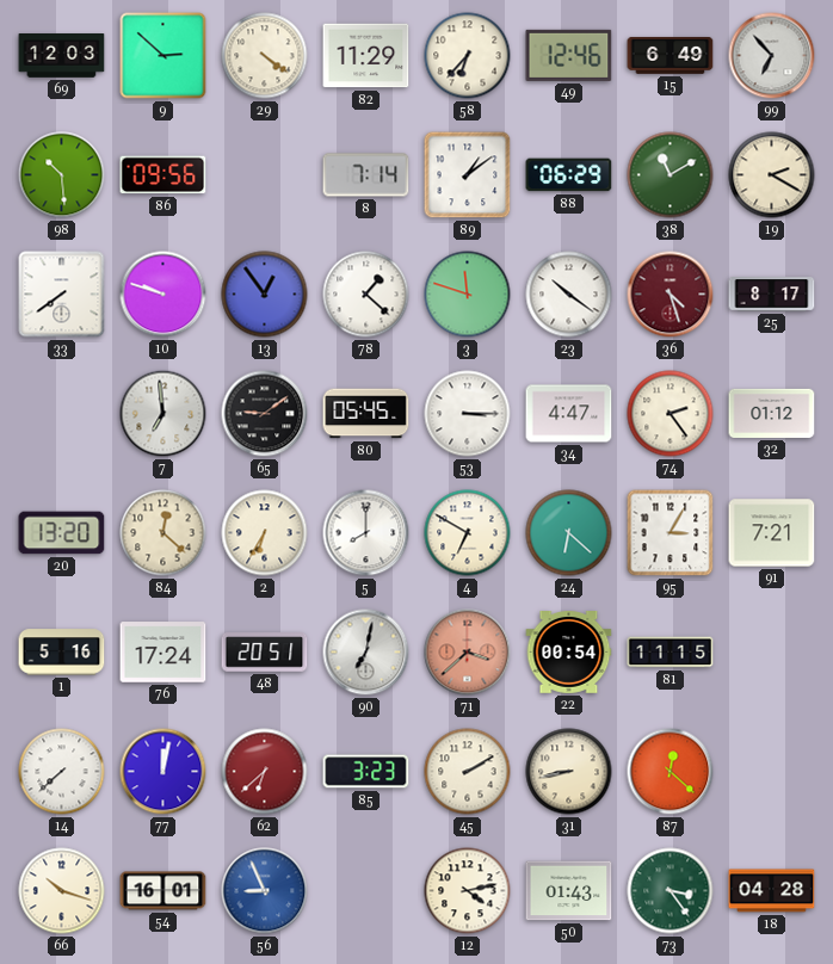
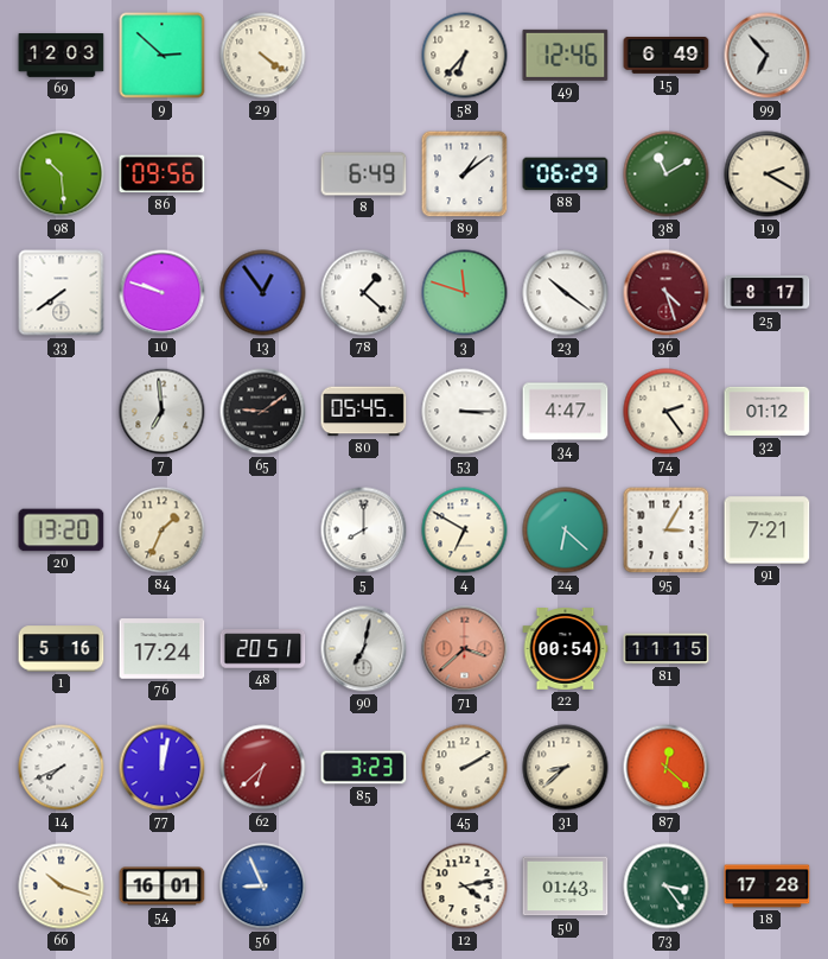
82: 11:29 -> none
8: 7:14 -> 6:49
84: 12:22 -> 1:34
2: 6:35 -> none
14: 7:38 -> 7:41
31: 8:43 -> 8:38
18: 04:28 -> 17:28
